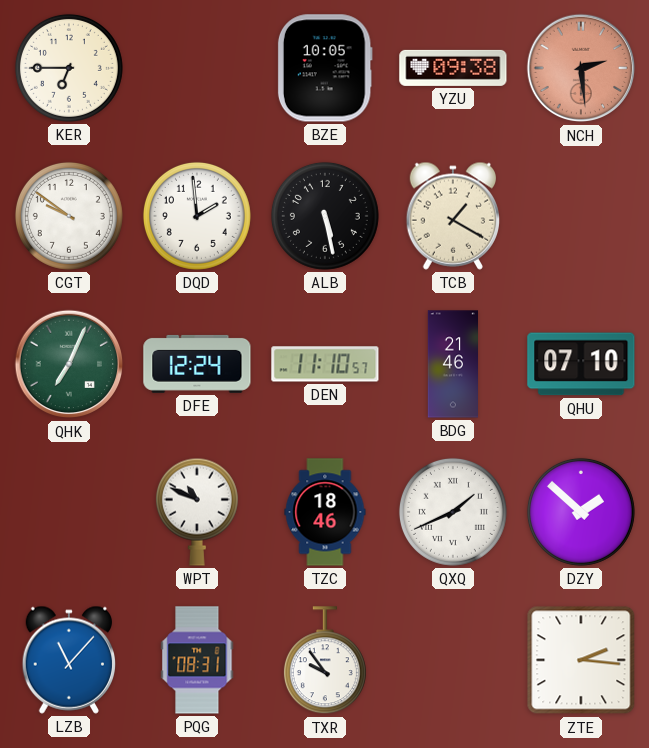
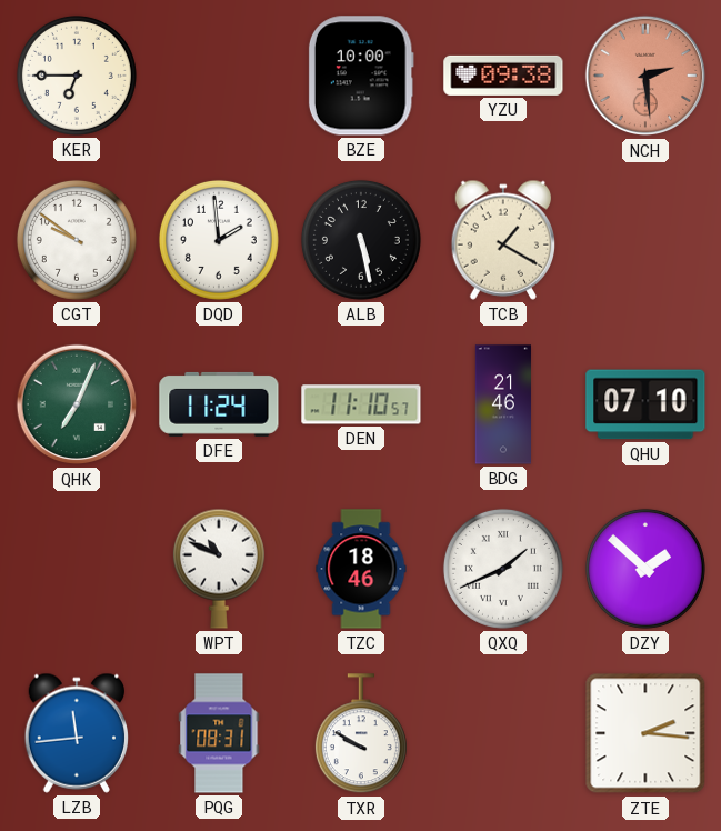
BZE: 10:05 -> 10:00
DFE: 12:24 -> 11:24
LZB: 11:07 -> 11:44
TXR: 9:54 -> 9:50
